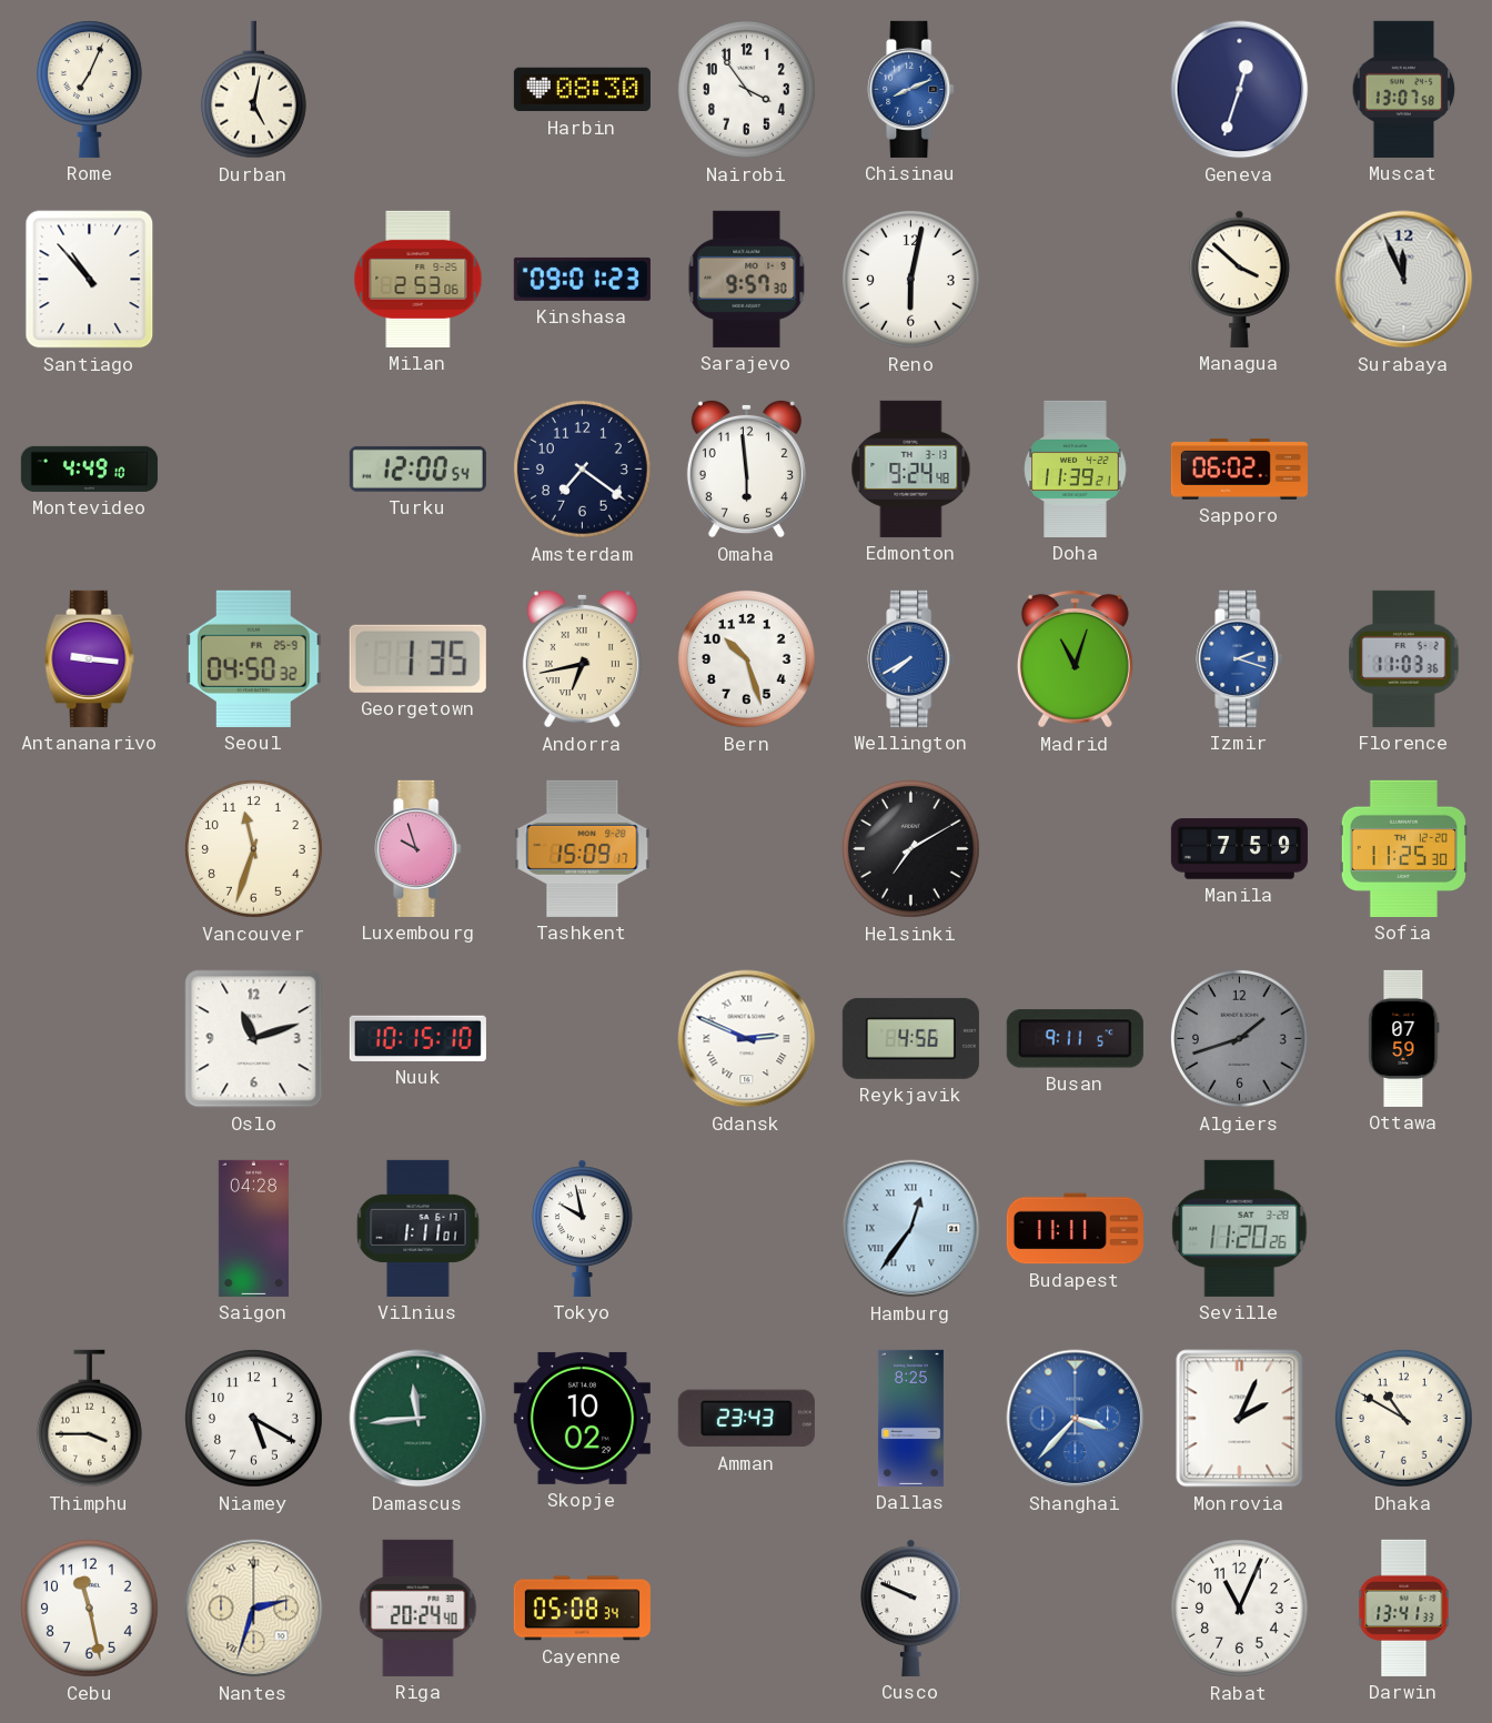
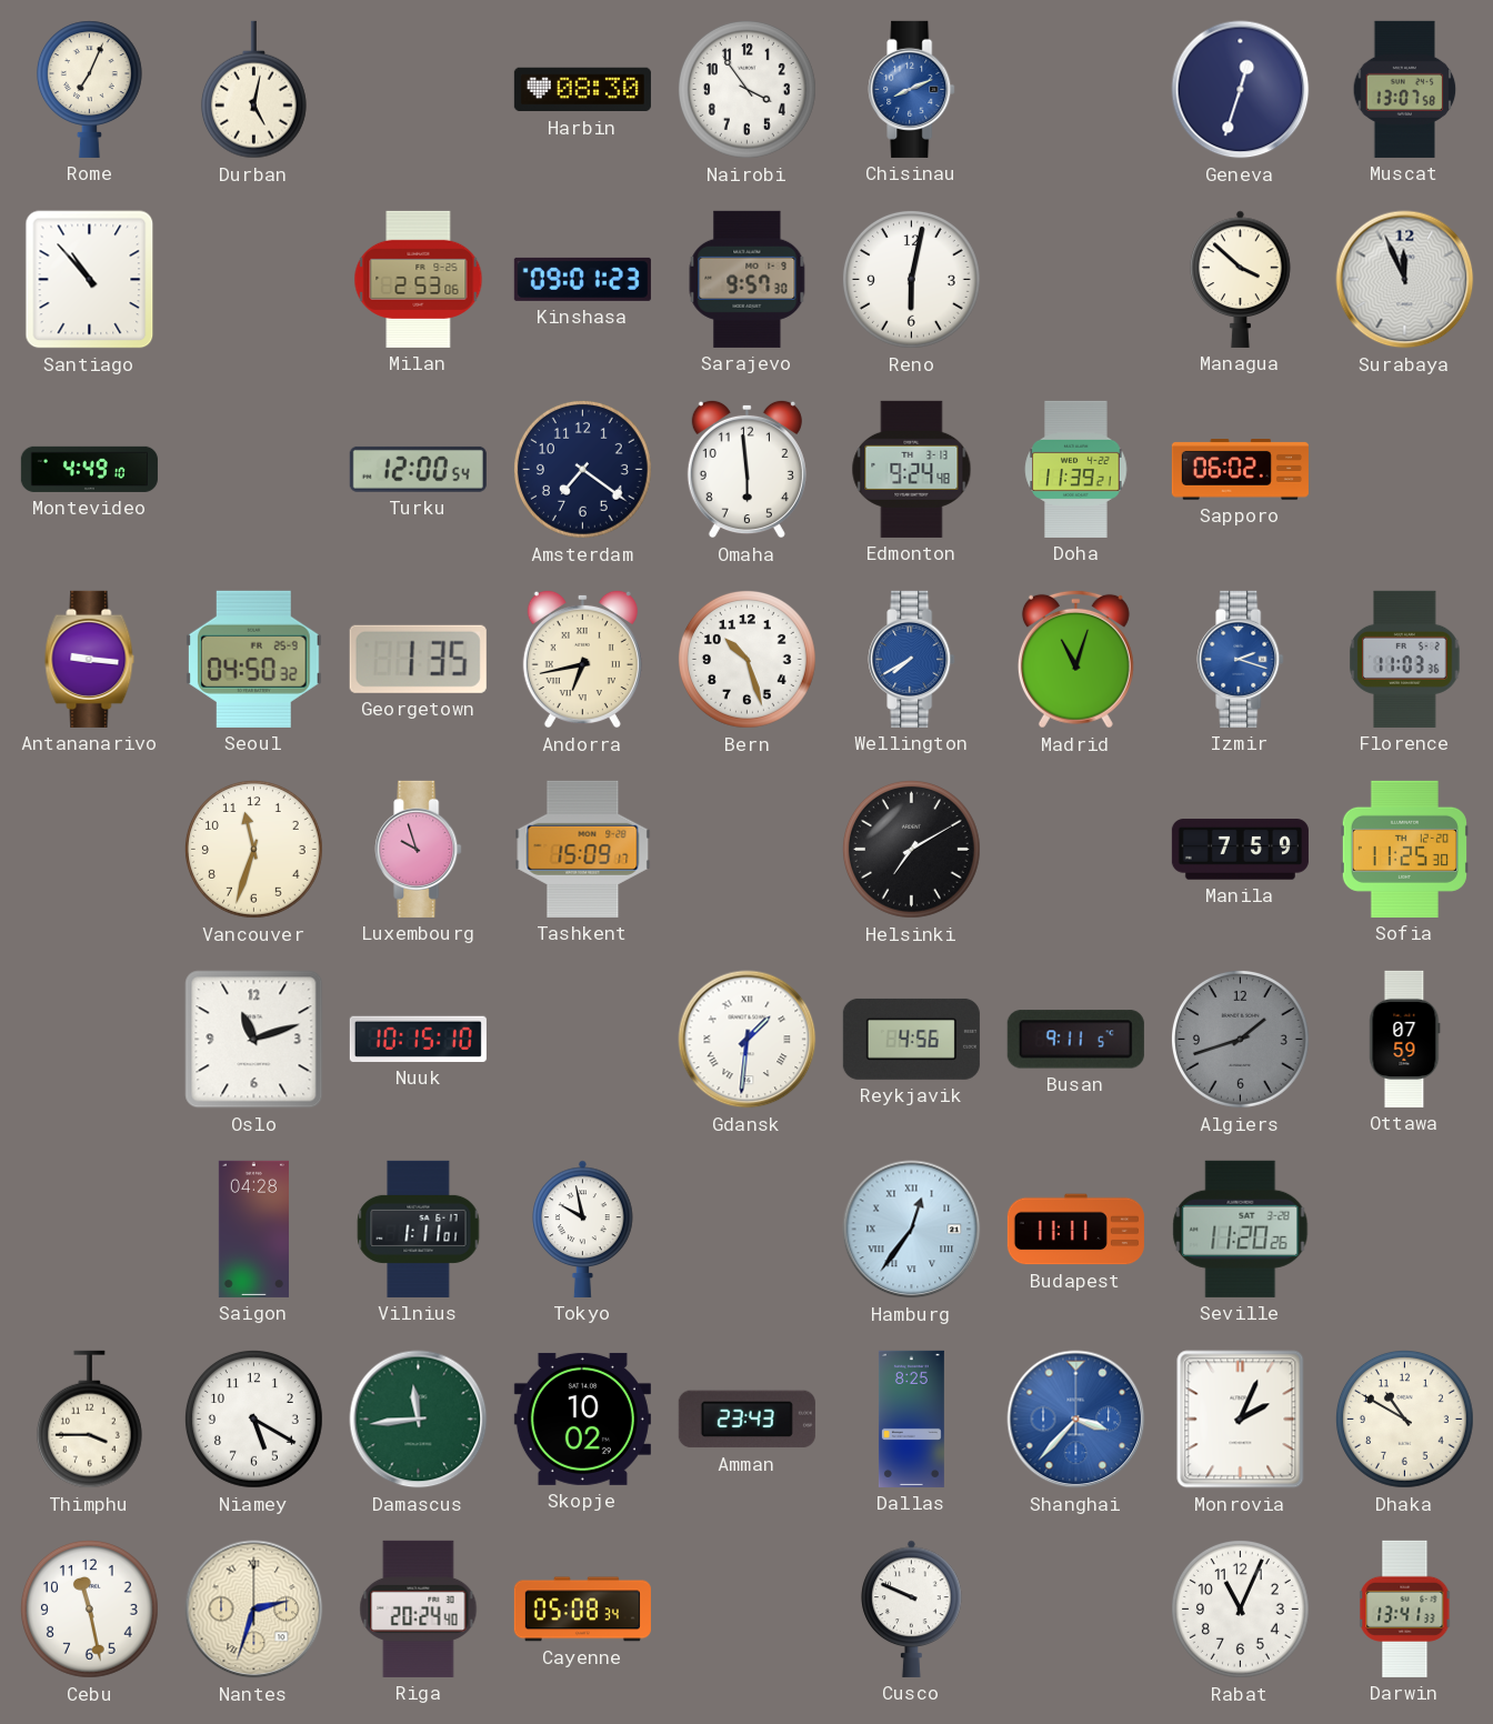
Gdansk: 2:49 -> 1:31
